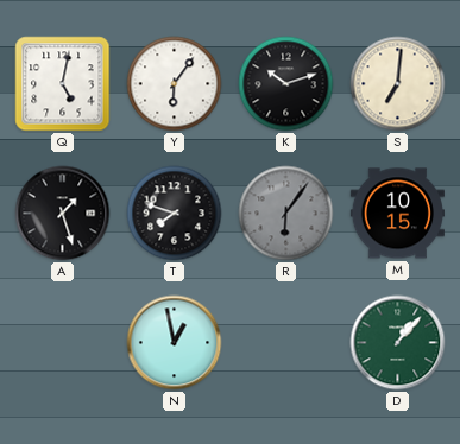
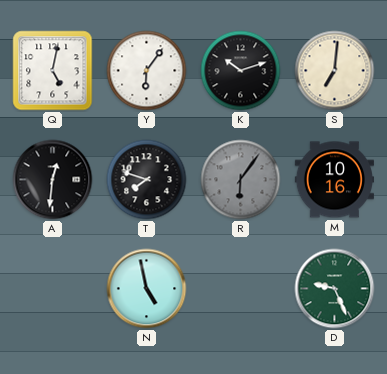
A: 1:27 -> 12:31
M: 10:15 -> 10:16
N: 12:58 -> 4:58
D: 1:07 -> 9:26
